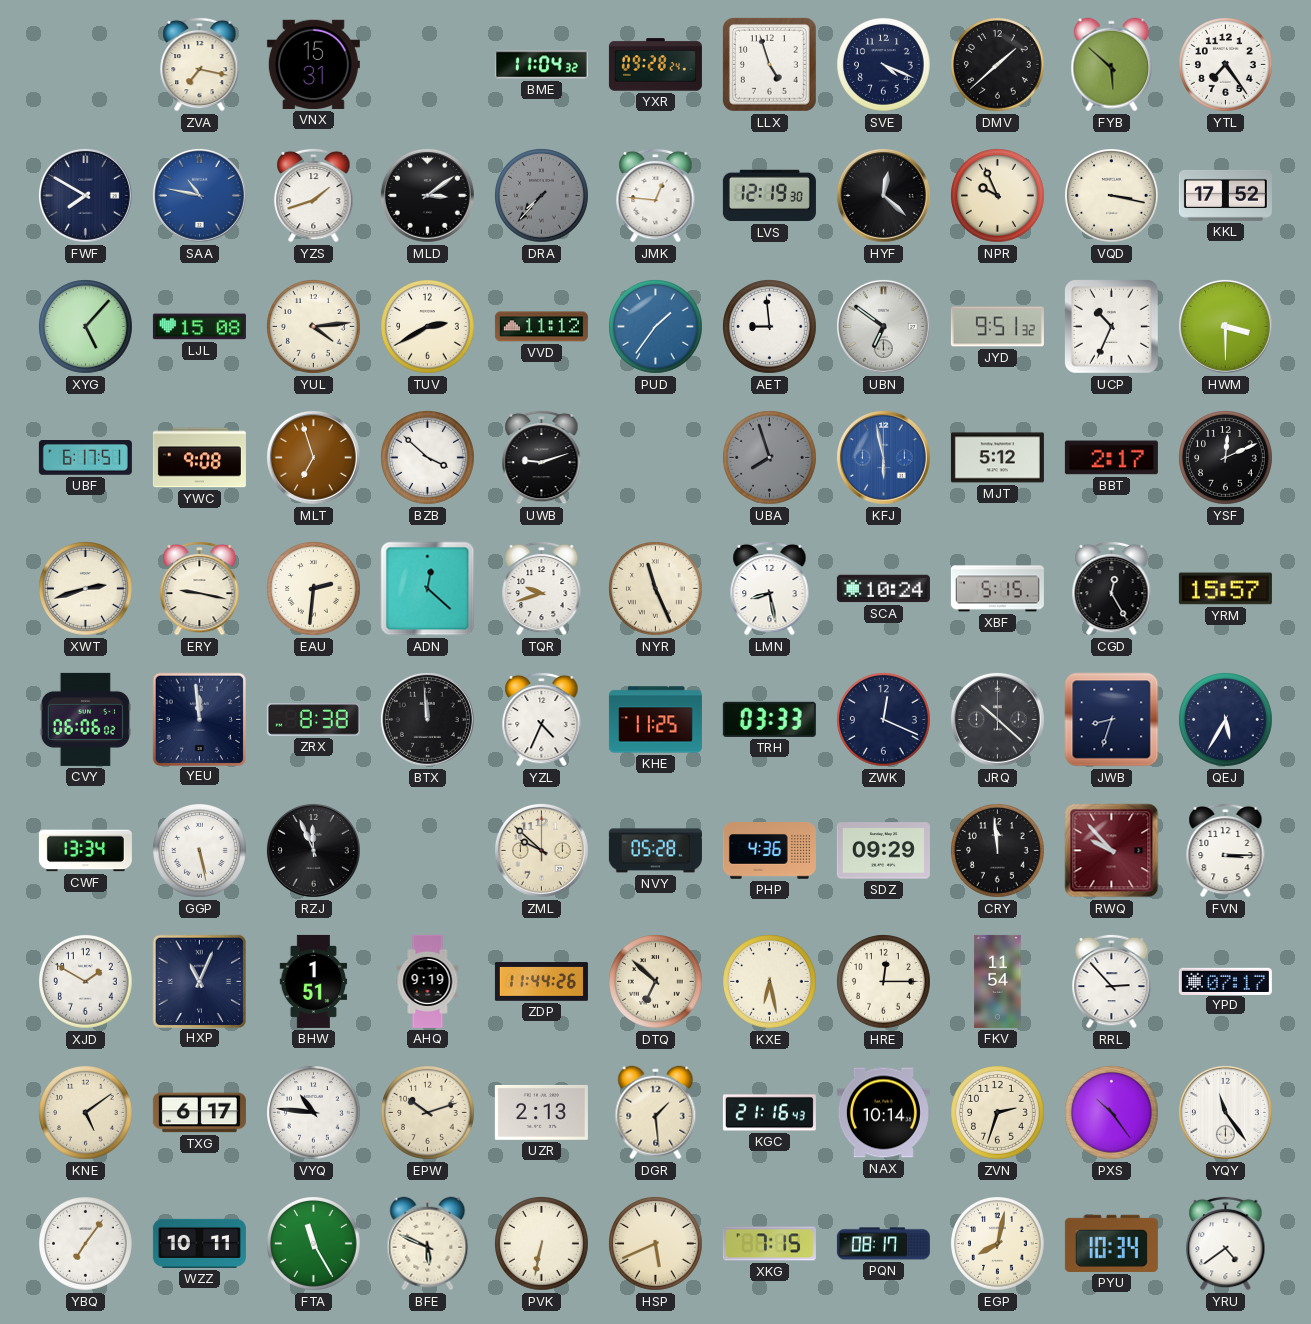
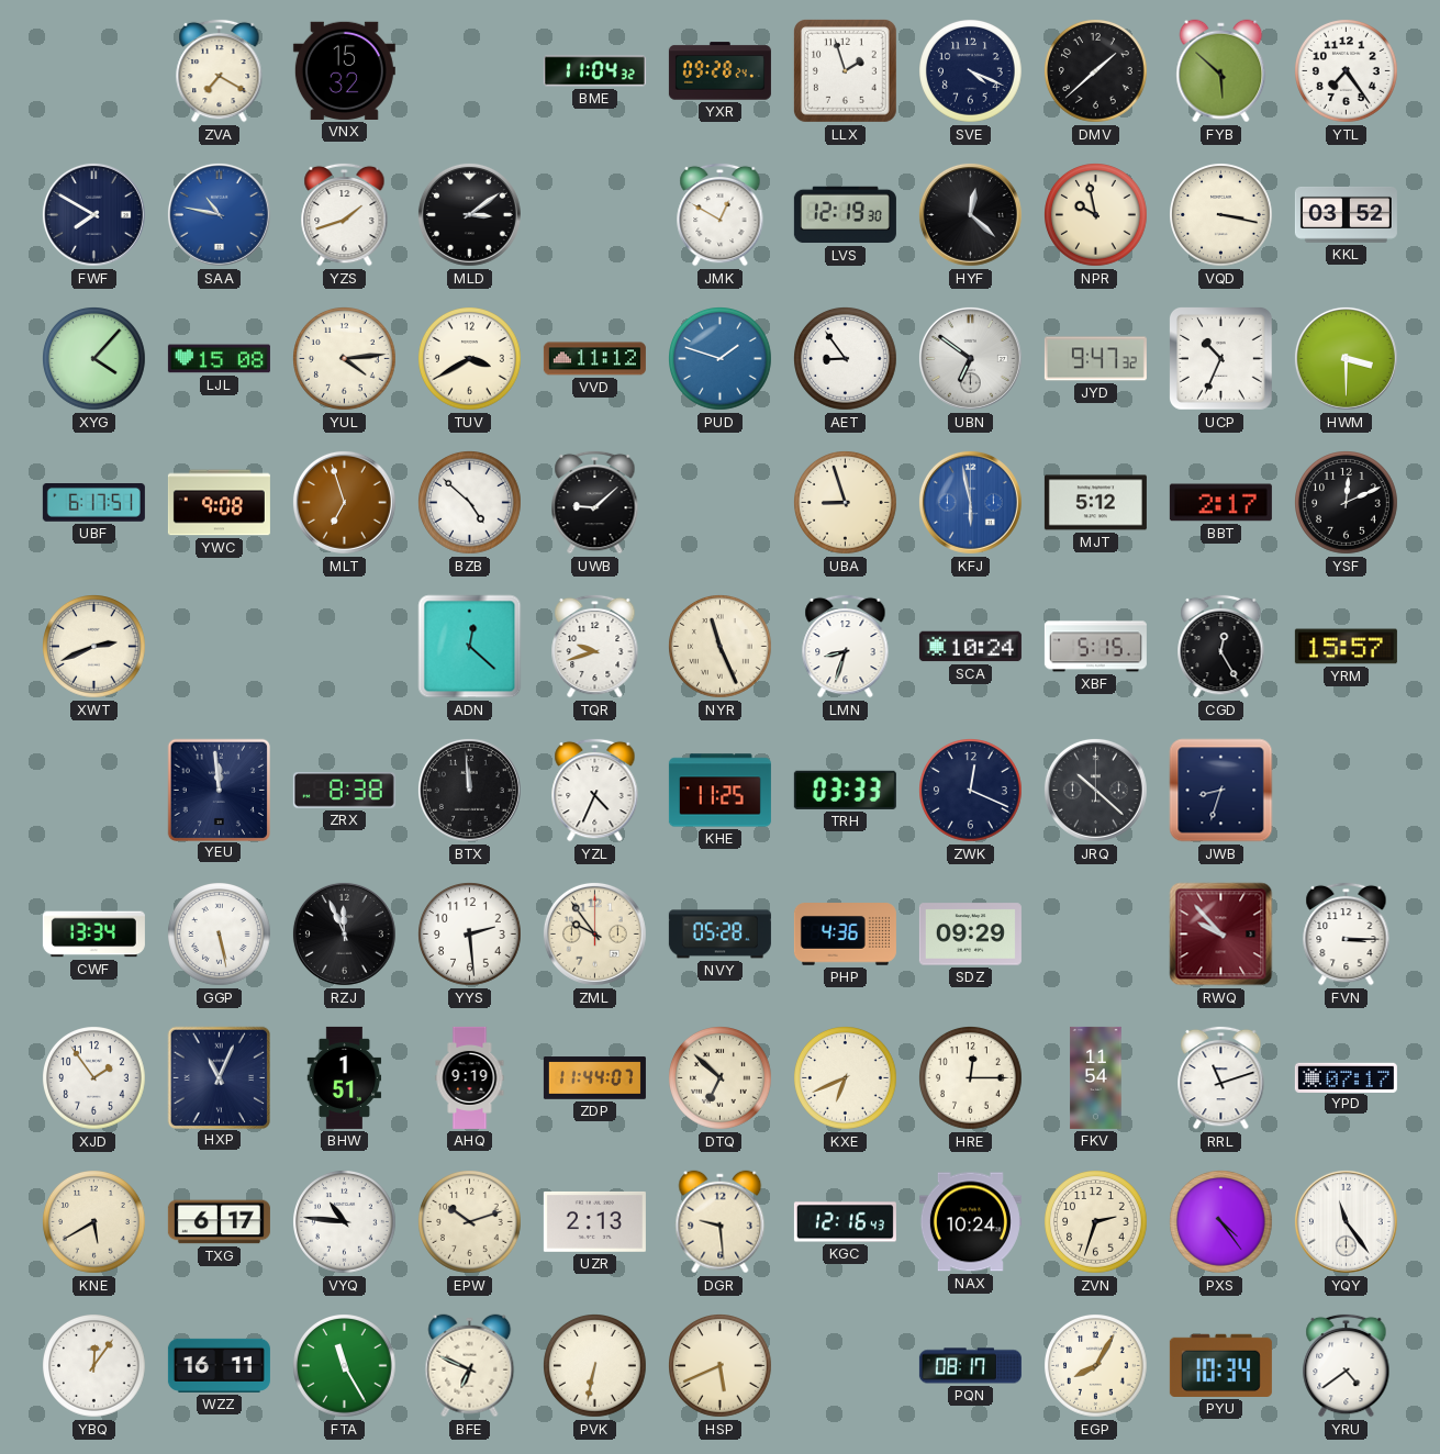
ZVA: 7:17 -> 7:20
VNX: 15:31 -> 15:32
LLX: 4:57 -> 1:57
DRA: 7:37 -> none
JMK: 12:46 -> 12:50
NPR: 9:56 -> 9:58
KKL: 17:52 -> 03:52
XYG: 5:07 -> 4:07
TUV: 2:40 -> 3:40
PUD: 1:36 -> 1:48
AET: 8:59 -> 8:54
JYD: 9:51 -> 9:47
BZB: 3:52 -> 4:52
UWB: 9:12 -> 9:08
UBA: 7:57 -> 8:57
UBA dial: grey -> cream
XWT: 2:42 -> 2:41
ERY: 9:17 -> none
EAU: 2:31 -> none
LMN: 8:28 -> 8:33
CVY: 06:06 -> none
QEJ: 5:35 -> none
YYS: none -> 2:29
ZML: 9:52 -> 9:54
CRY: 11:59 -> none
XJD: 1:50 -> 1:54
ZDP: 11:44:26 -> 11:44:07
KXE: 6:28 -> 6:41
RRL: 2:53 -> 11:12
KNE: 5:09 -> 5:40
DGR: 1:29 -> 9:29
KGC: 21:16 -> 12:16
NAX: 10:14 -> 10:24
PXS: 10:24 -> 4:24
YBQ: 7:06 -> 12:06
WZZ: 10:11 -> 16:11
BFE: 5:49 -> 6:49
XKG: 7:15 -> none
EGP: 8:02 -> 8:05
